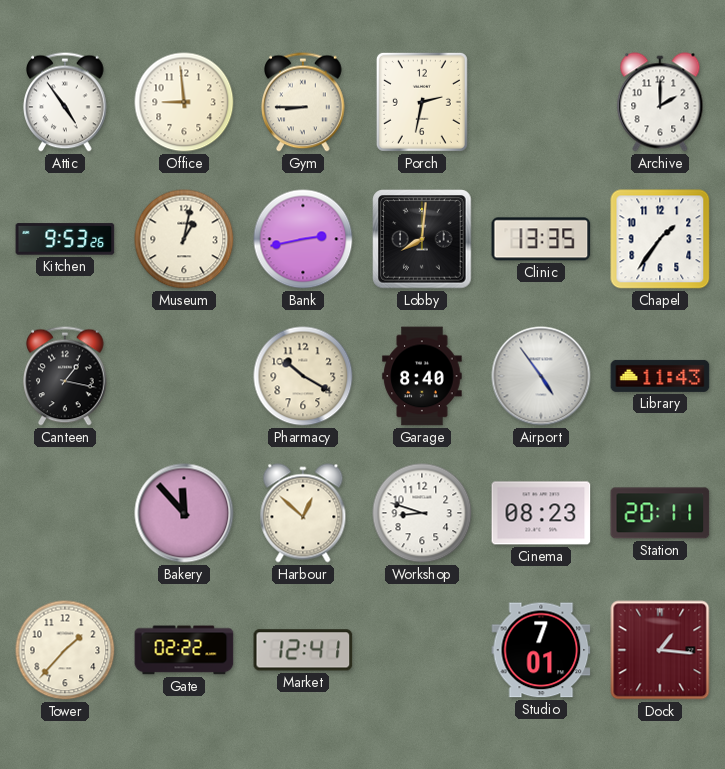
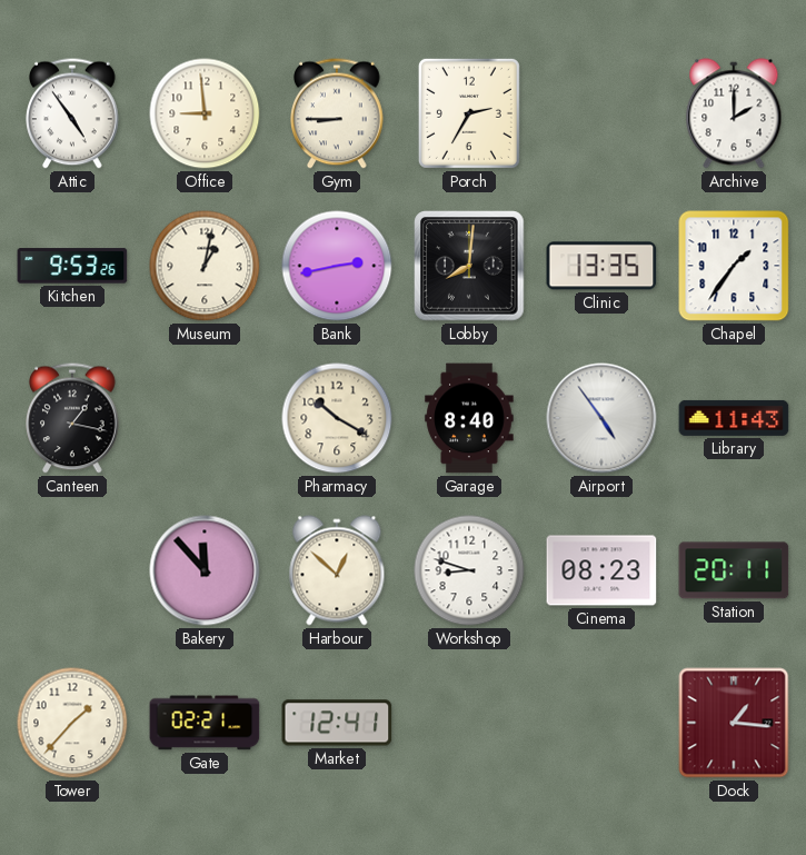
Porch: 2:32 -> 2:35
Gate: 02:22 -> 02:21
Studio: 7:01 -> none
